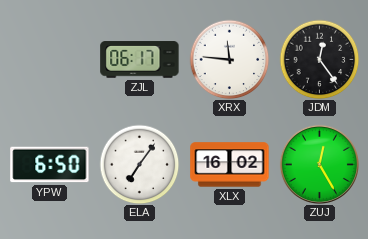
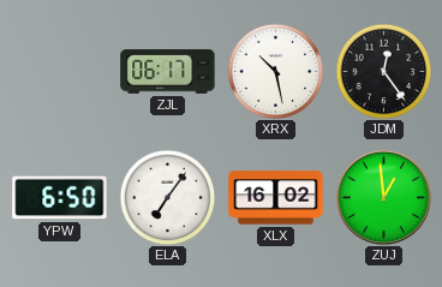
XRX: 11:46 -> 10:28
ZUJ: 12:25 -> 12:59
